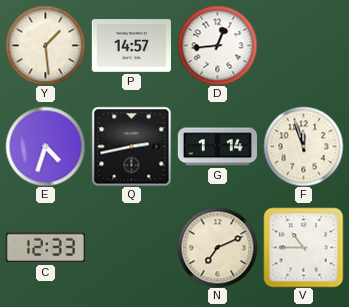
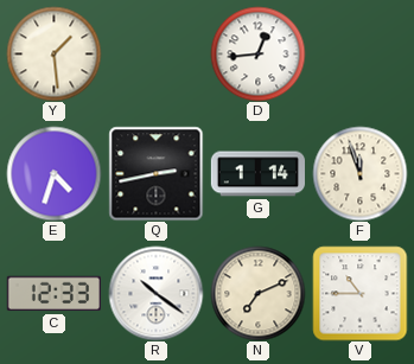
P: 14:57 -> none
R: none -> 10:21
